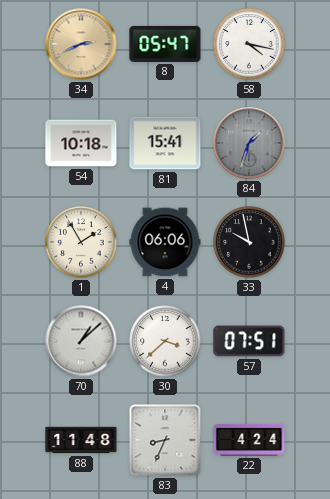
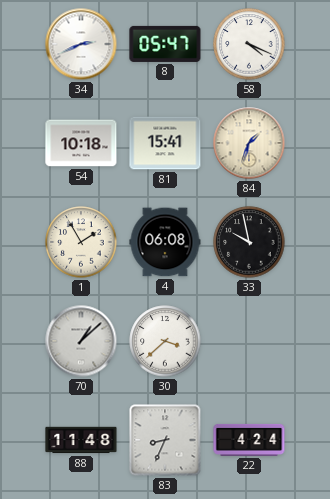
34 dial: champagne -> white
58: 4:17 -> 4:19
84 dial: grey -> cream
4: 06:06 -> 06:08
57: 07:51 -> none
